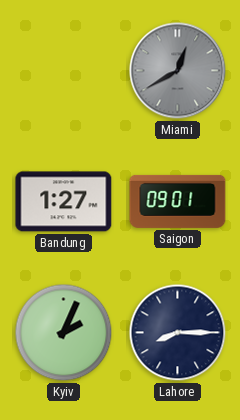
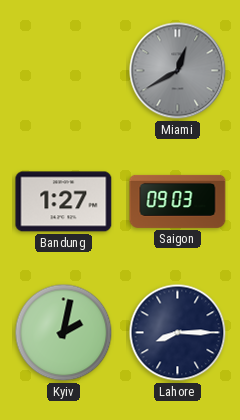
Saigon: 09:01 -> 09:03
Kyiv: 2:04 -> 2:02
